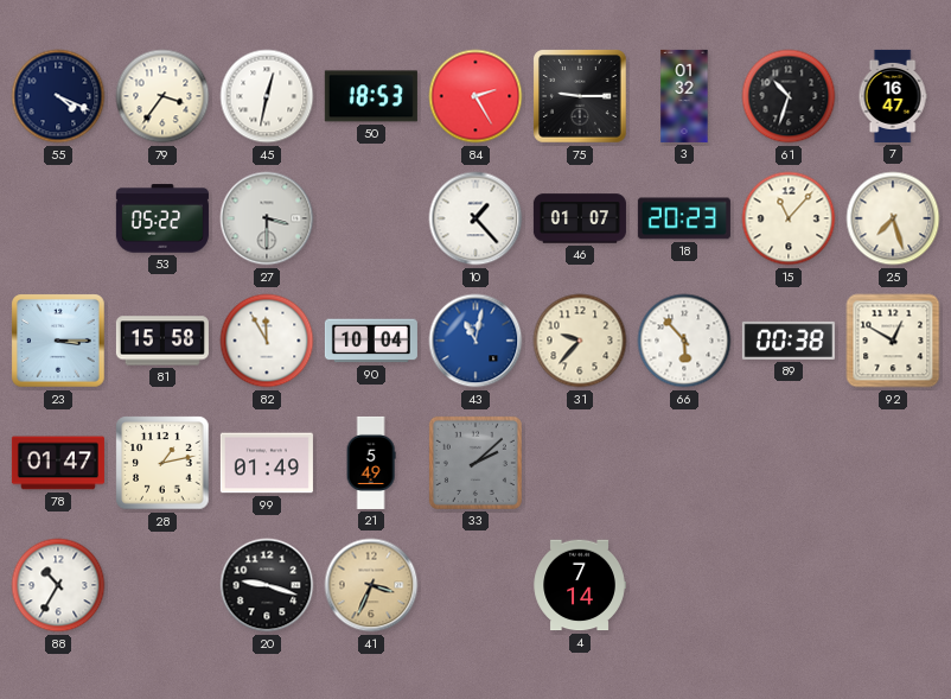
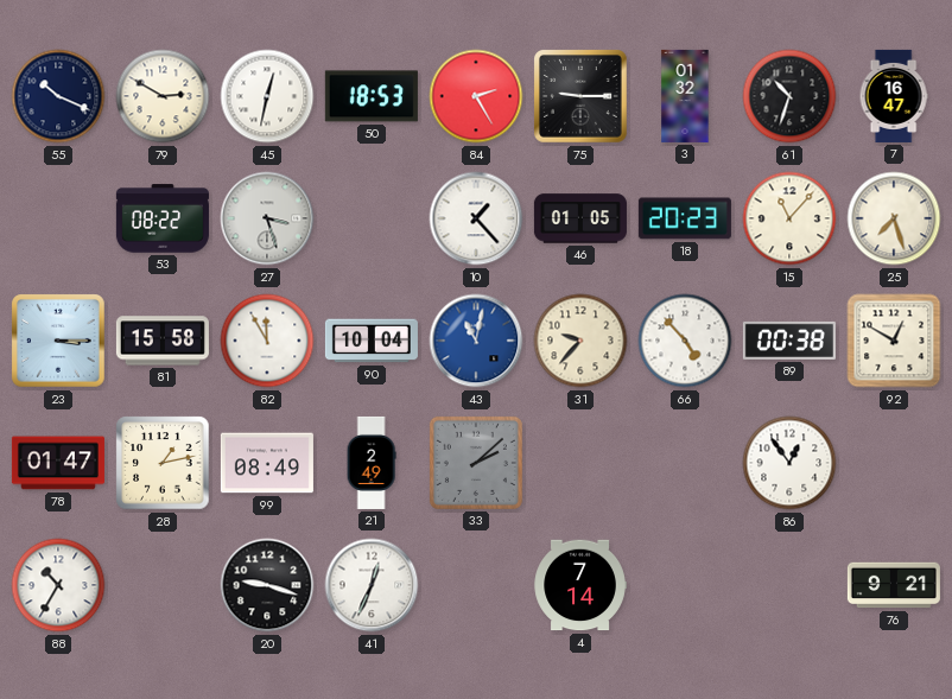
55: 4:19 -> 10:19
79: 3:36 -> 2:50
53: 05:22 -> 08:22
27: 3:30 -> 3:27
46: 01:07 -> 01:05
66: 5:53 -> 4:53
99: 01:49 -> 08:49
21: 5:49 -> 2:49
86: none -> 12:54
41: 3:34 -> 12:34
41 dial: champagne -> white
76: none -> 9:21
